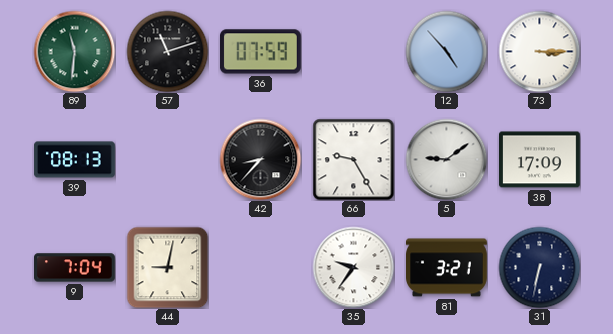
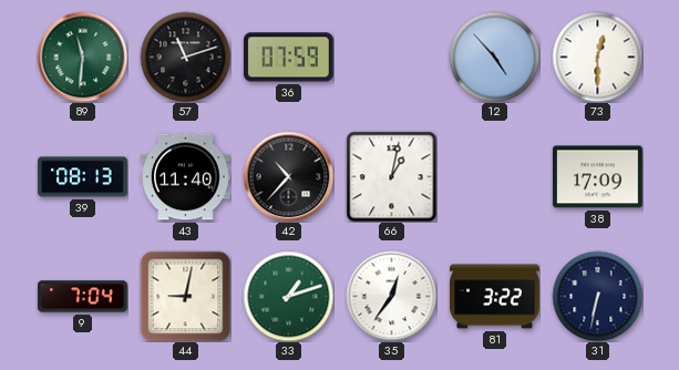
73: 3:15 -> 12:30
43: none -> 11:40
42: 8:37 -> 10:37
66: 9:25 -> 1:02
5: 9:09 -> none
33: none -> 1:12
35: 9:36 -> 12:36
81: 3:21 -> 3:22
